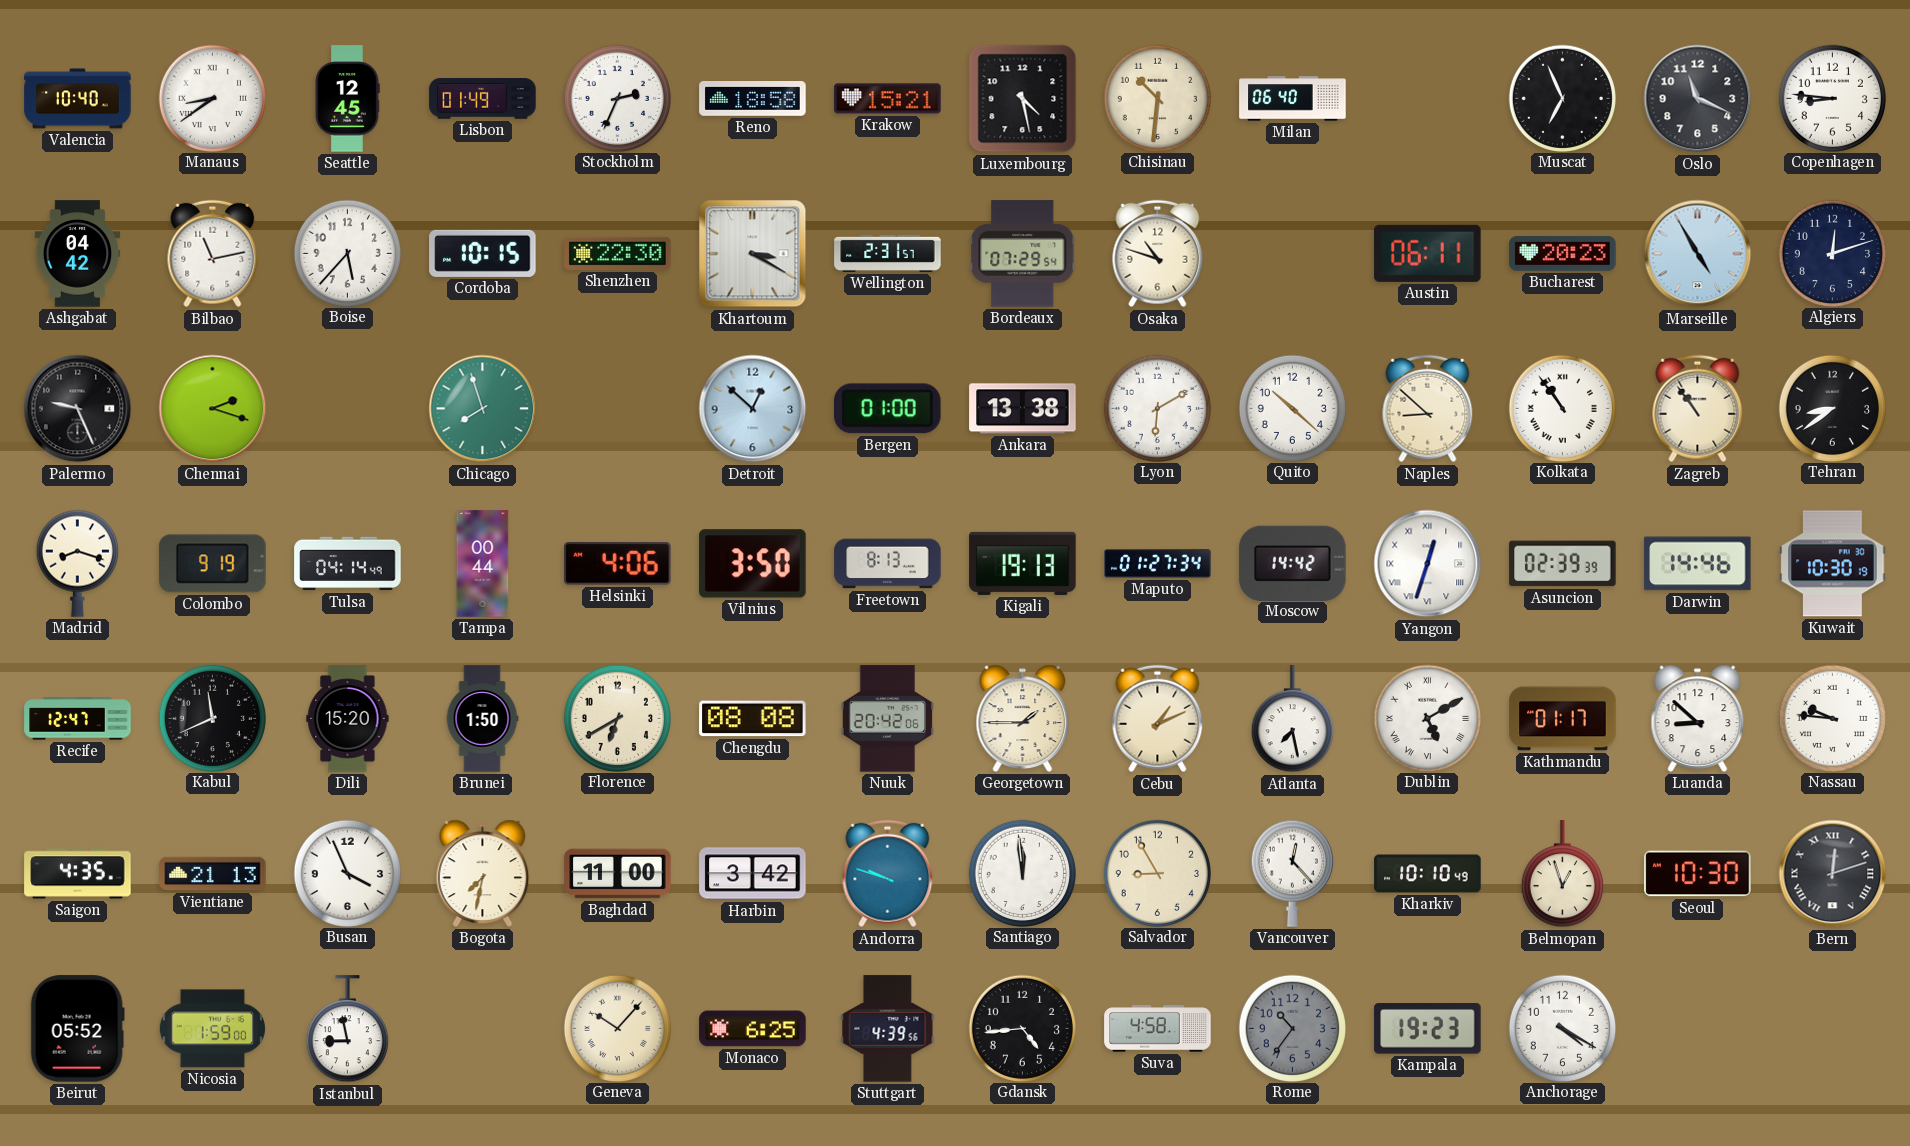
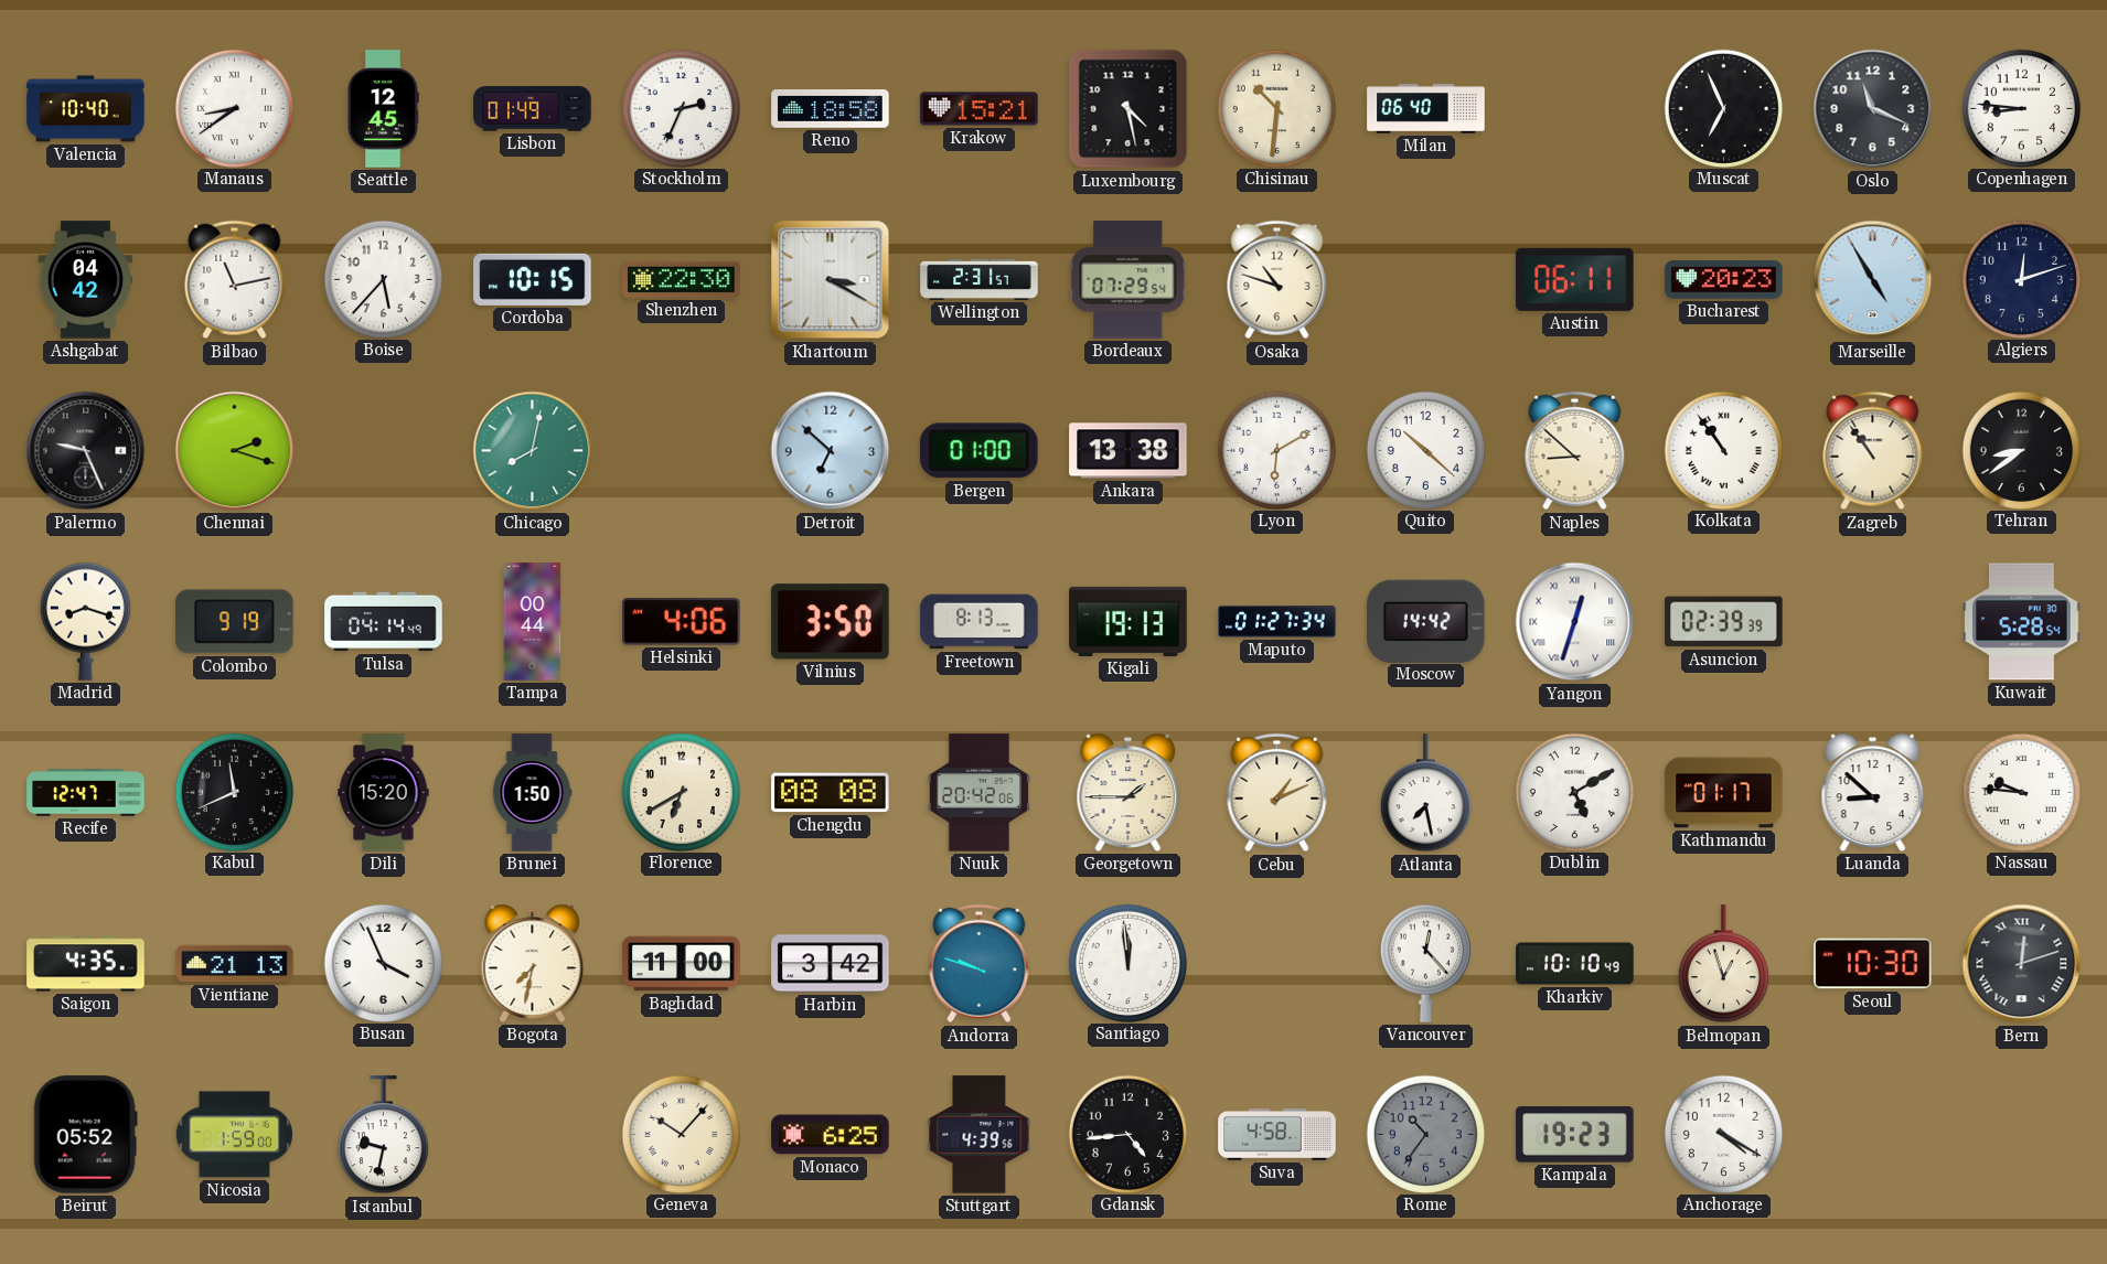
Chicago: 7:57 -> 8:02
Detroit: 12:52 -> 6:52
Darwin: 14:46 -> none
Kuwait: 10:30 -> 5:28
Dublin numerals: Roman -> Arabic
Salvador: 8:55 -> none
Istanbul: 8:58 -> 9:32
